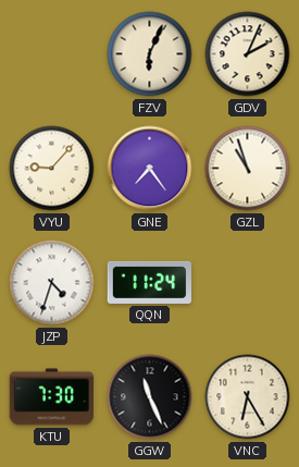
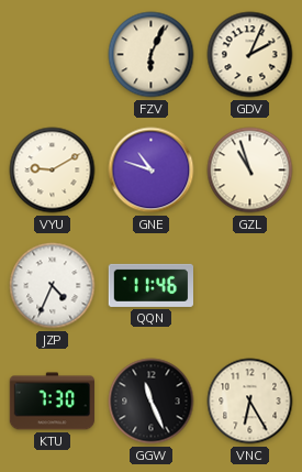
VYU: 9:07 -> 9:10
GNE: 7:24 -> 10:48
JZP: 4:33 -> 4:34
QQN: 11:24 -> 11:46
